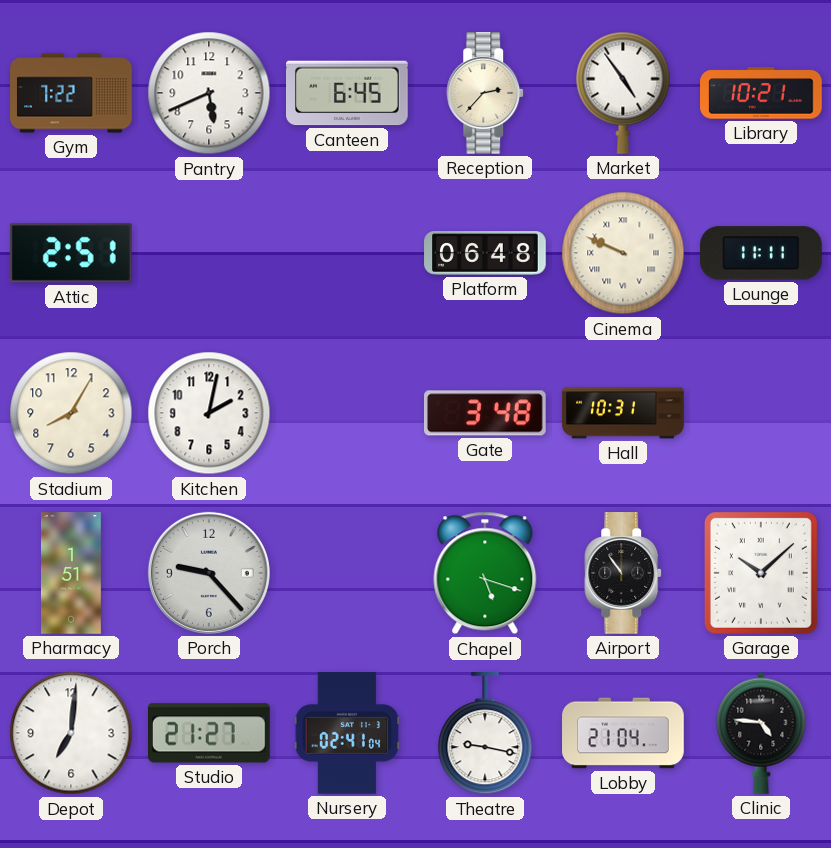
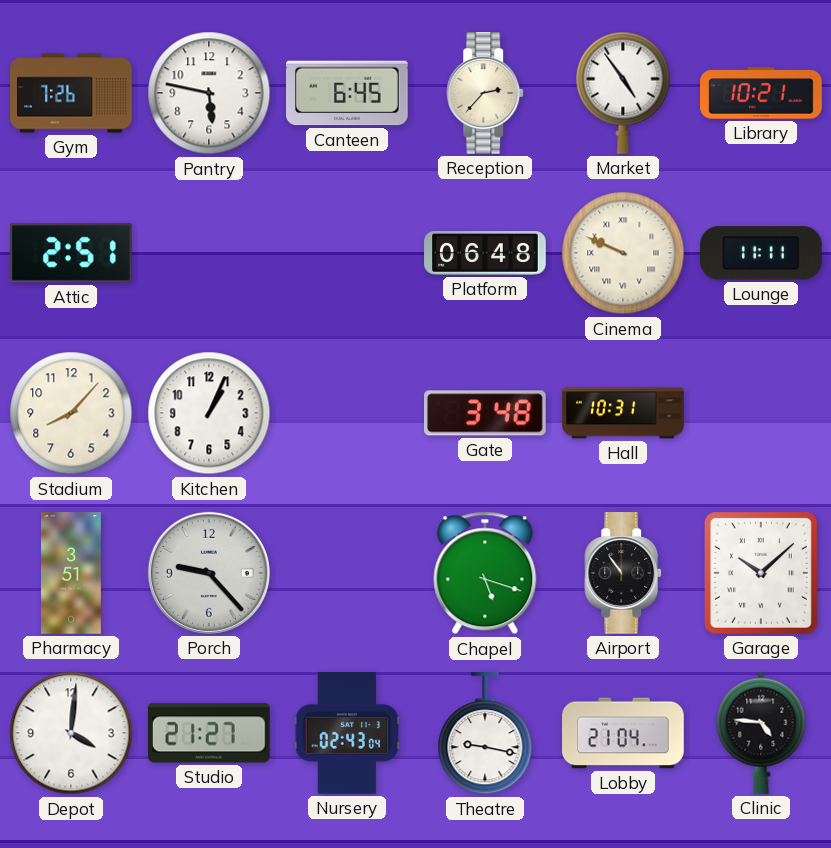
Gym: 7:22 -> 7:26
Pantry: 5:41 -> 5:47
Stadium: 8:05 -> 8:07
Kitchen: 2:02 -> 1:04
Pharmacy: 1:51 -> 3:51
Depot: 7:01 -> 4:01
Nursery: 02:41 -> 02:43
